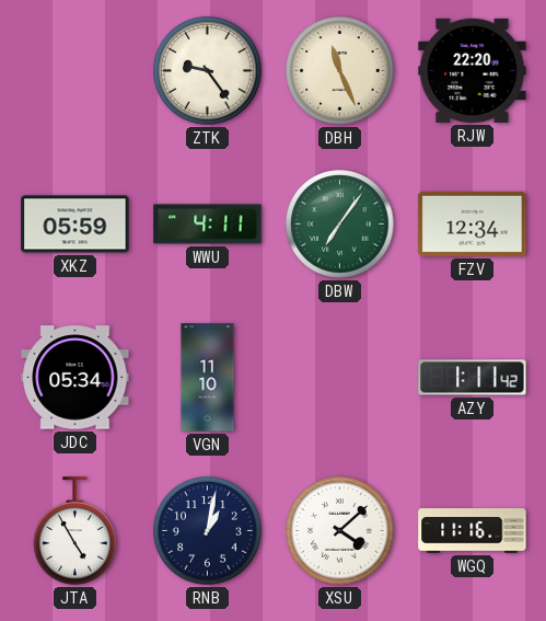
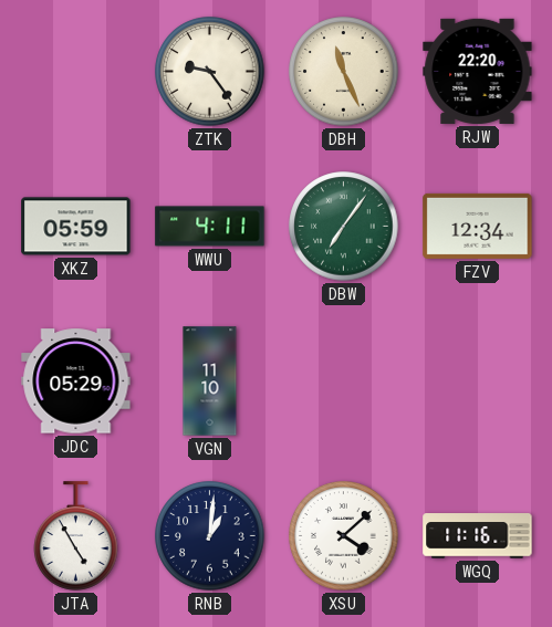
JDC: 05:34 -> 05:29
AZY: 1:11 -> none
RNB: 1:02 -> 1:01
